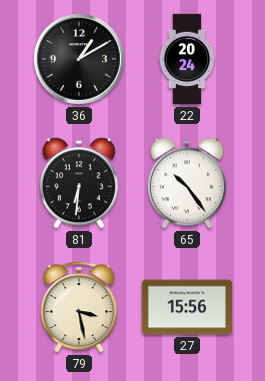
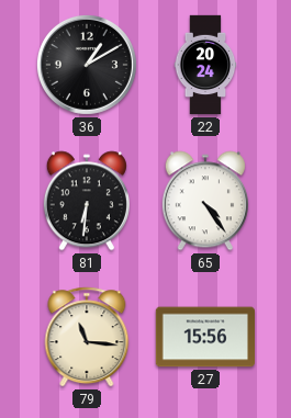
65: 10:24 -> 4:24
79: 3:28 -> 11:16
